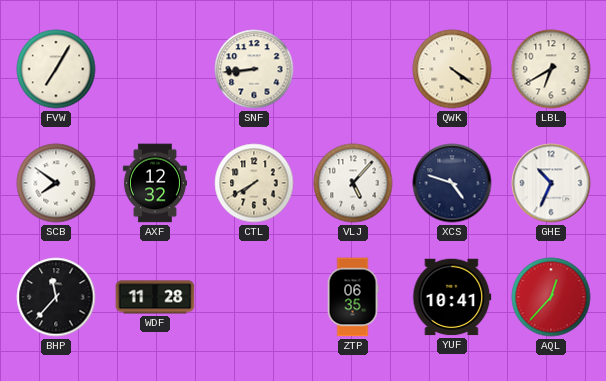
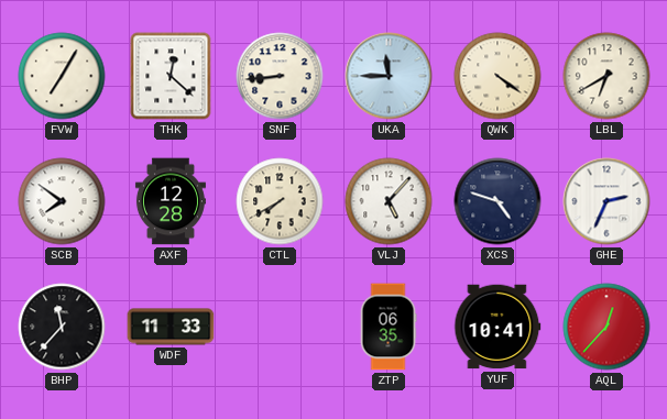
THK: none -> 12:22
UKA: none -> 11:45
AXF: 12:32 -> 12:28
GHE: 10:34 -> 2:34
WDF: 11:28 -> 11:33
